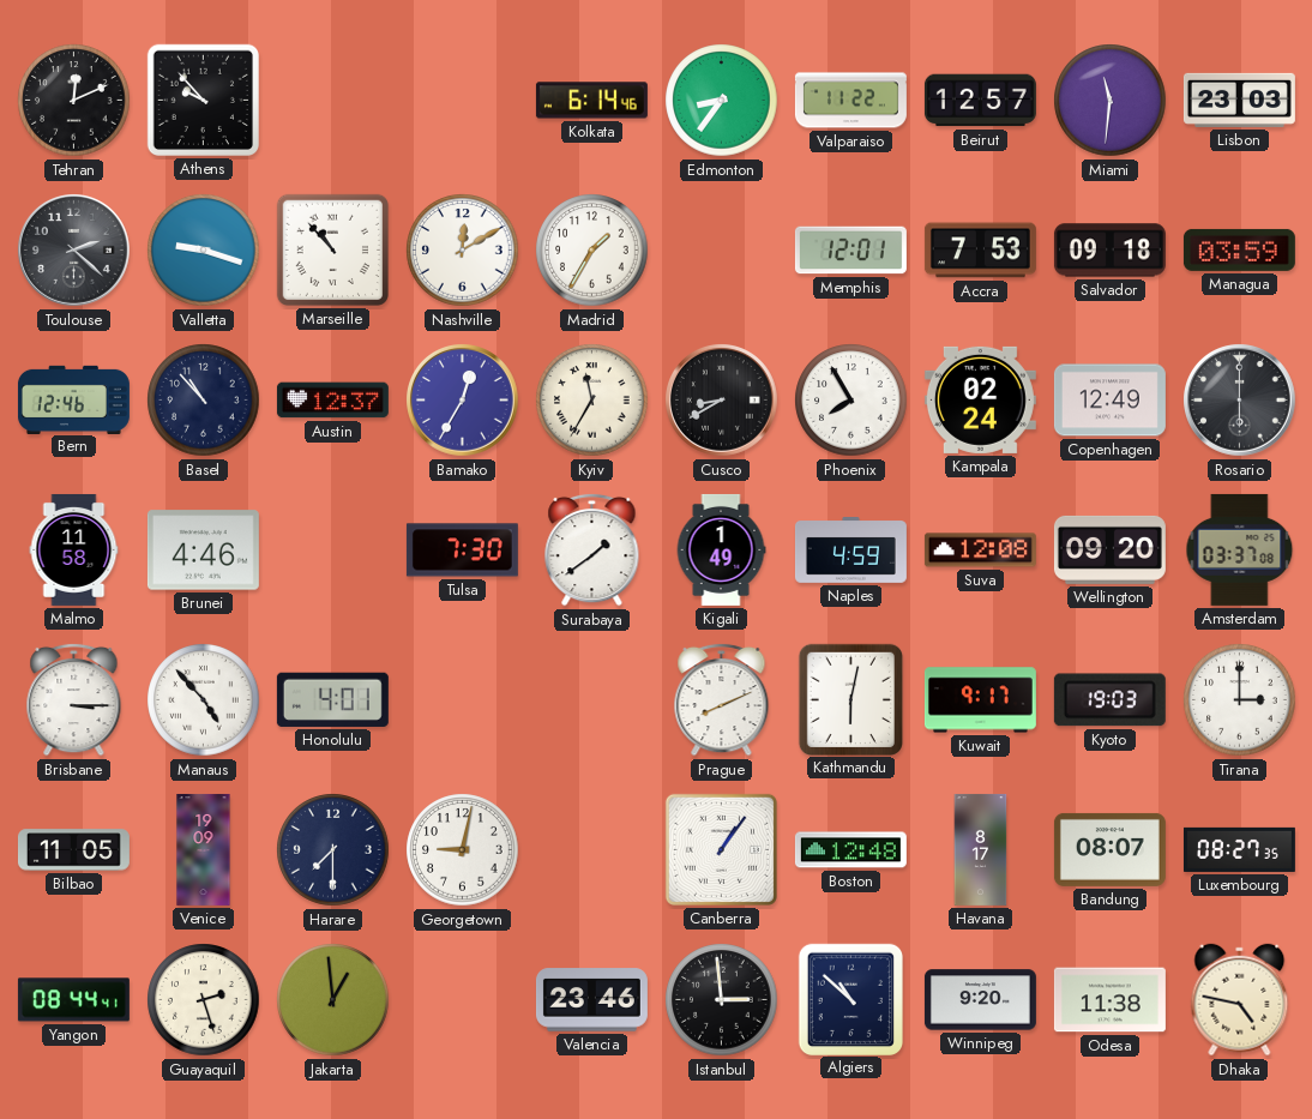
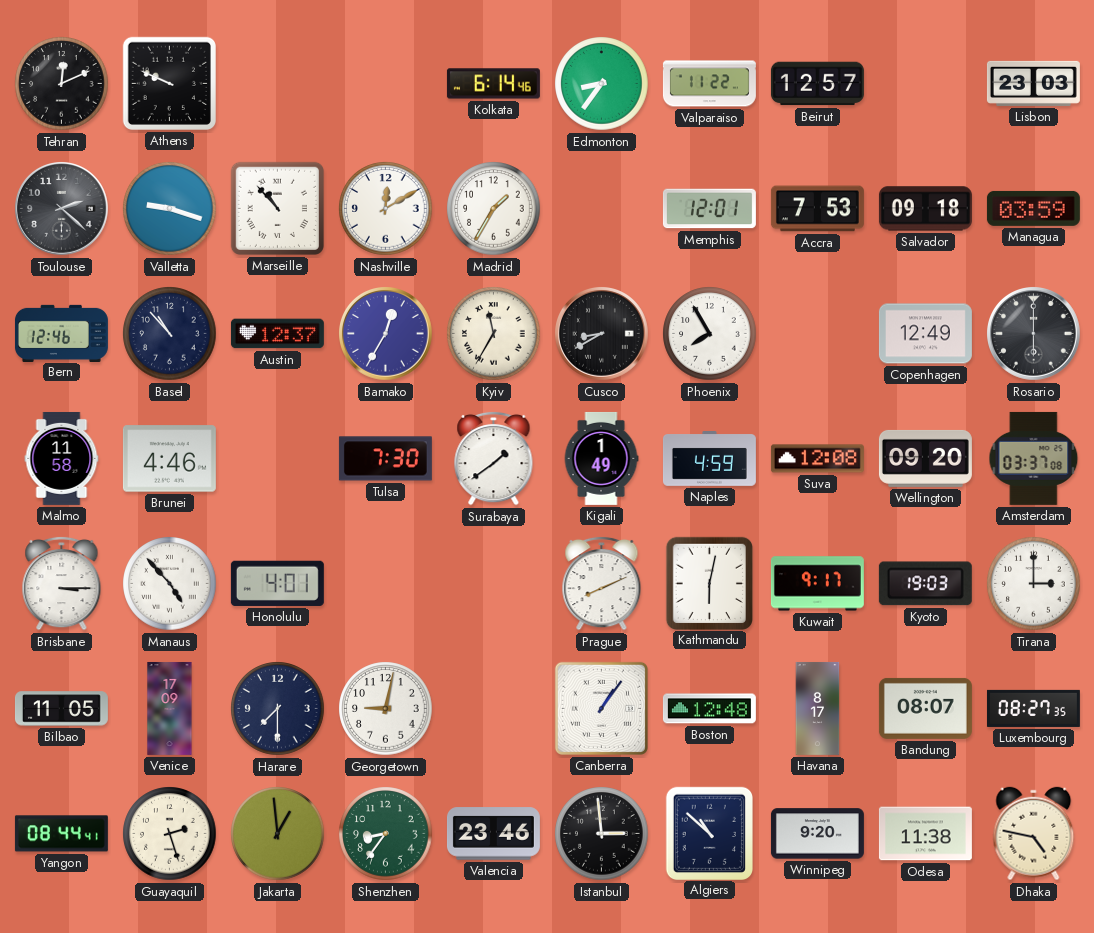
Athens: 9:53 -> 9:49
Miami: 11:31 -> none
Kampala: 02:24 -> none
Venice: 19:09 -> 17:09
Shenzhen: none -> 8:36
